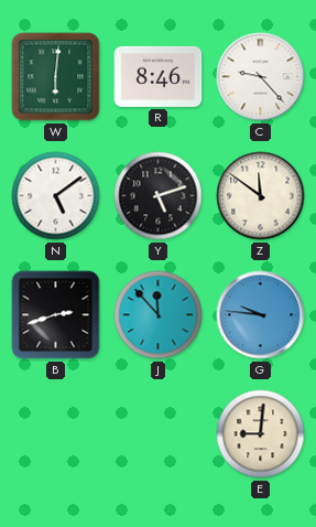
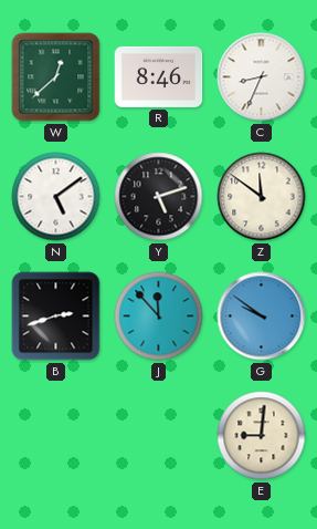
W: 6:01 -> 12:38
C: 9:23 -> 8:34
G: 9:46 -> 9:51
